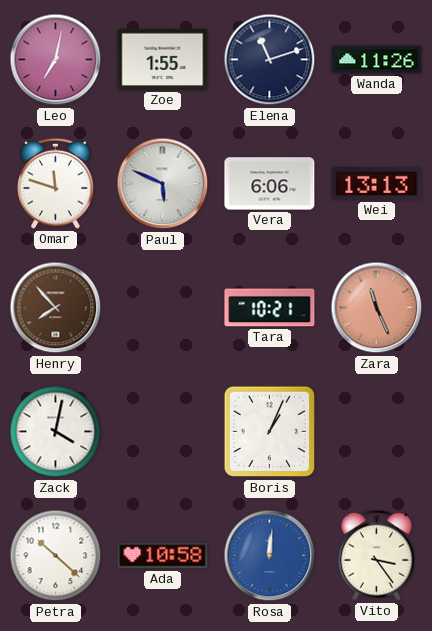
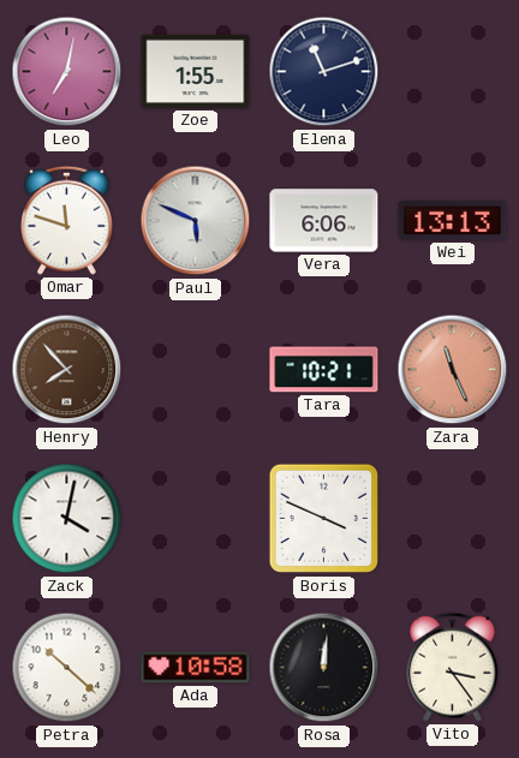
Wanda: 11:26 -> none
Boris: 1:04 -> 3:49
Rosa dial: blue -> black
